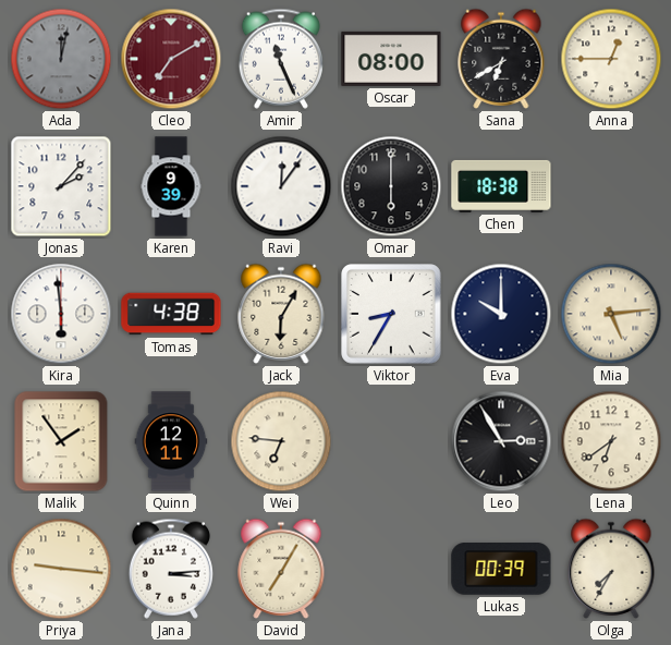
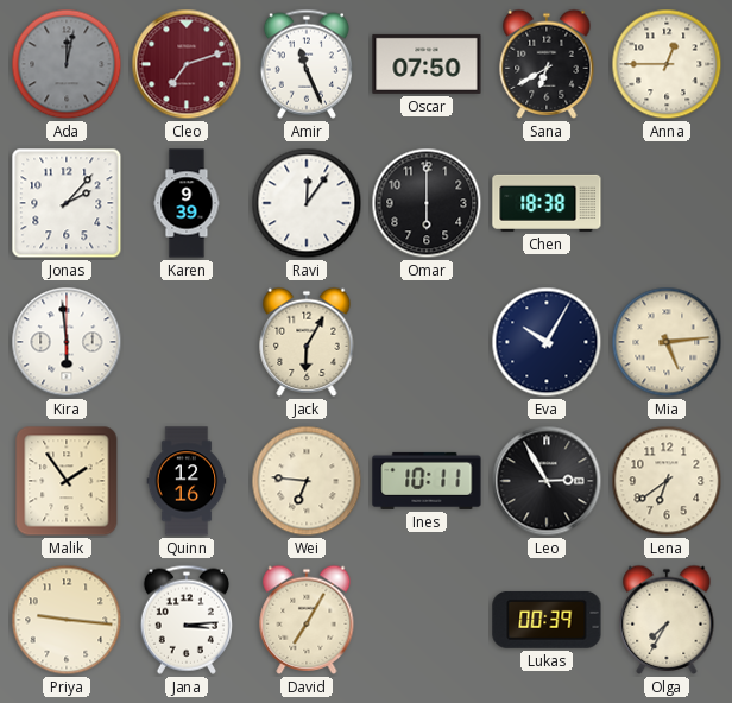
Cleo: 7:10 -> 7:12
Oscar: 08:00 -> 07:50
Tomas: 4:38 -> none
Viktor: 8:35 -> none
Eva: 10:00 -> 10:05
Quinn: 12:11 -> 12:16
Ines: none -> 10:11
